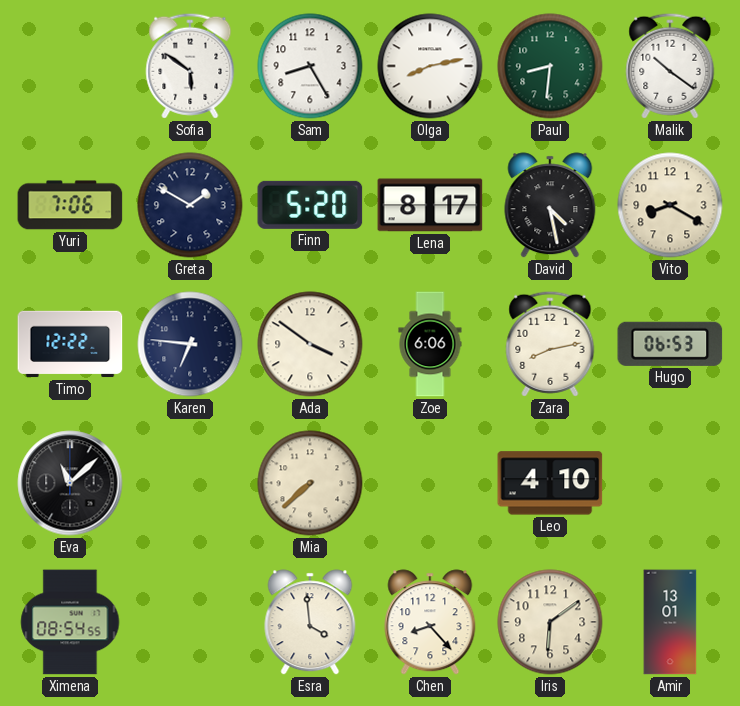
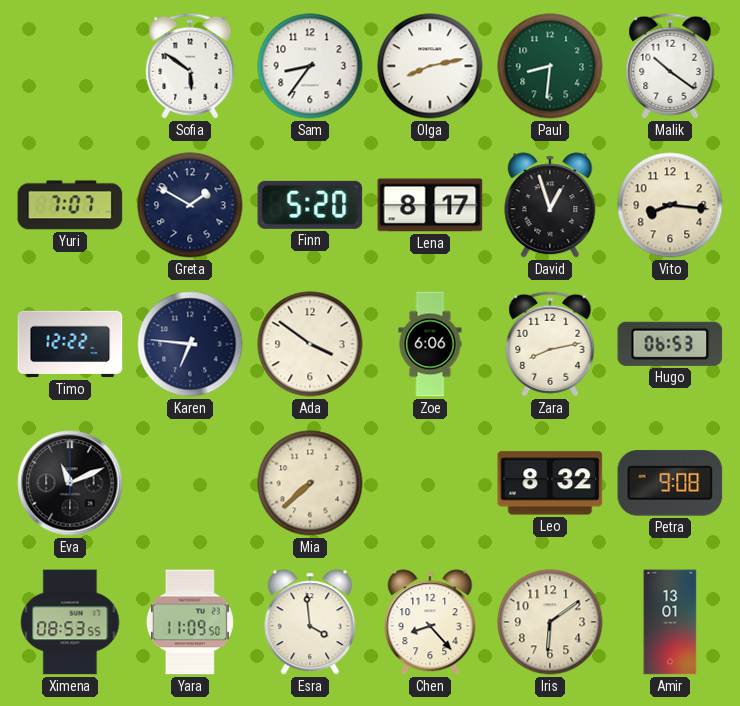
Sam: 8:25 -> 8:36
Yuri: 7:06 -> 7:07
David: 4:28 -> 12:57
Vito: 8:20 -> 8:16
Eva: 11:08 -> 11:11
Leo: 4:10 -> 8:32
Petra: none -> 9:08
Ximena: 08:54 -> 08:53
Yara: none -> 11:09
